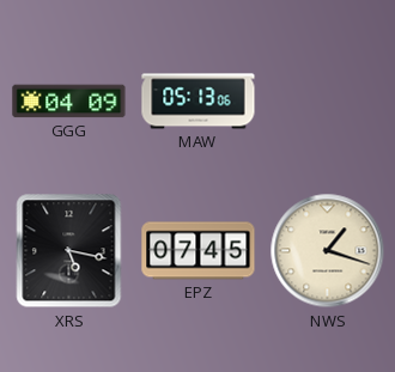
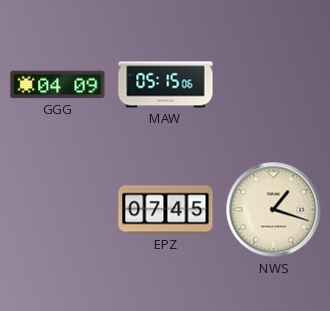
MAW: 05:13 -> 05:15
XRS: 5:17 -> none
